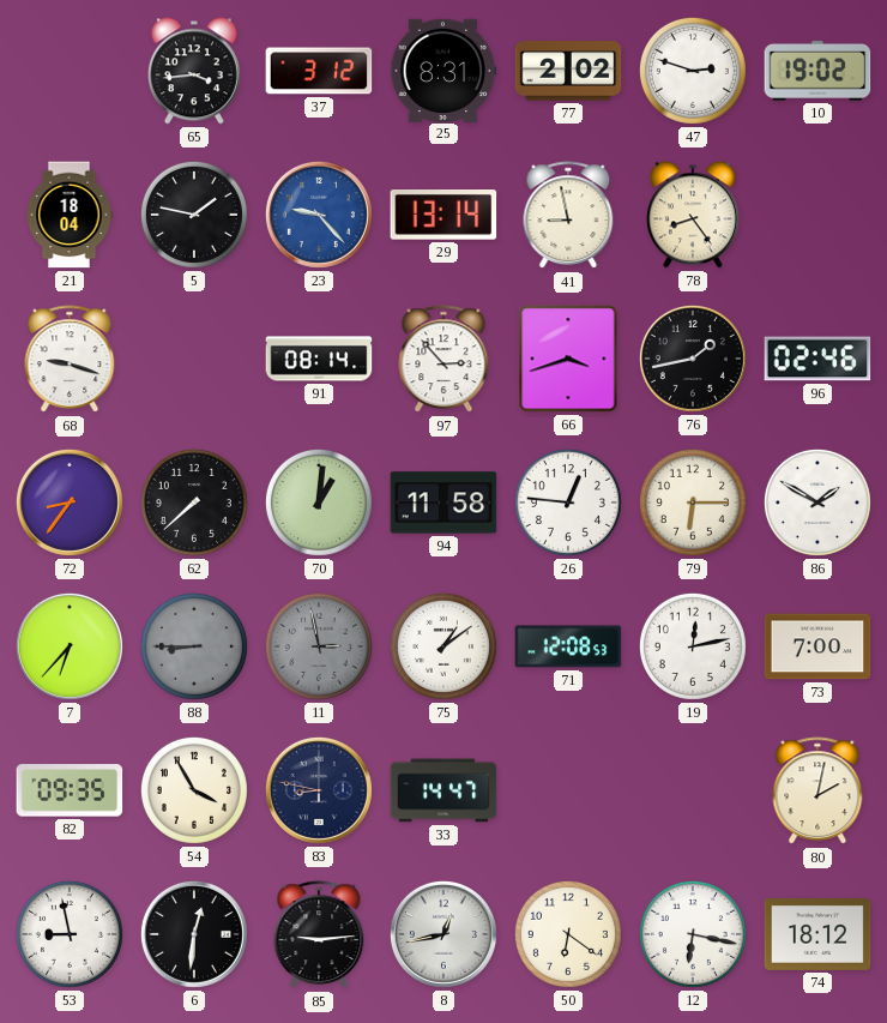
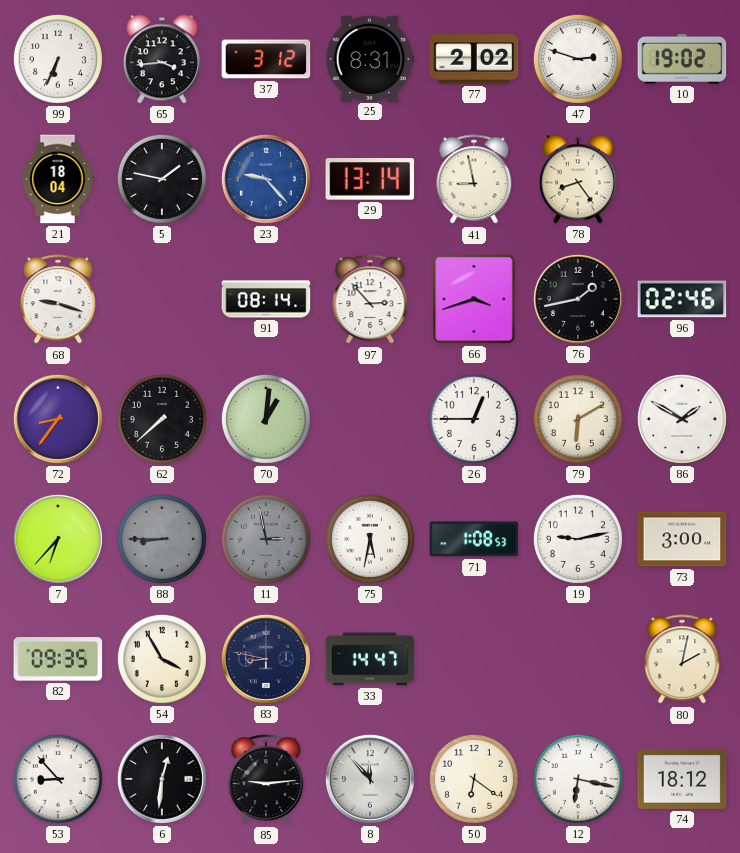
99: none -> 6:34
94: 11:58 -> none
26: 12:46 -> 12:45
79: 6:15 -> 6:10
75: 1:09 -> 5:32
71: 12:08 -> 1:08
19: 12:13 -> 9:13
73: 7:00 -> 3:00
53: 8:58 -> 8:53
8: 12:43 -> 11:53
